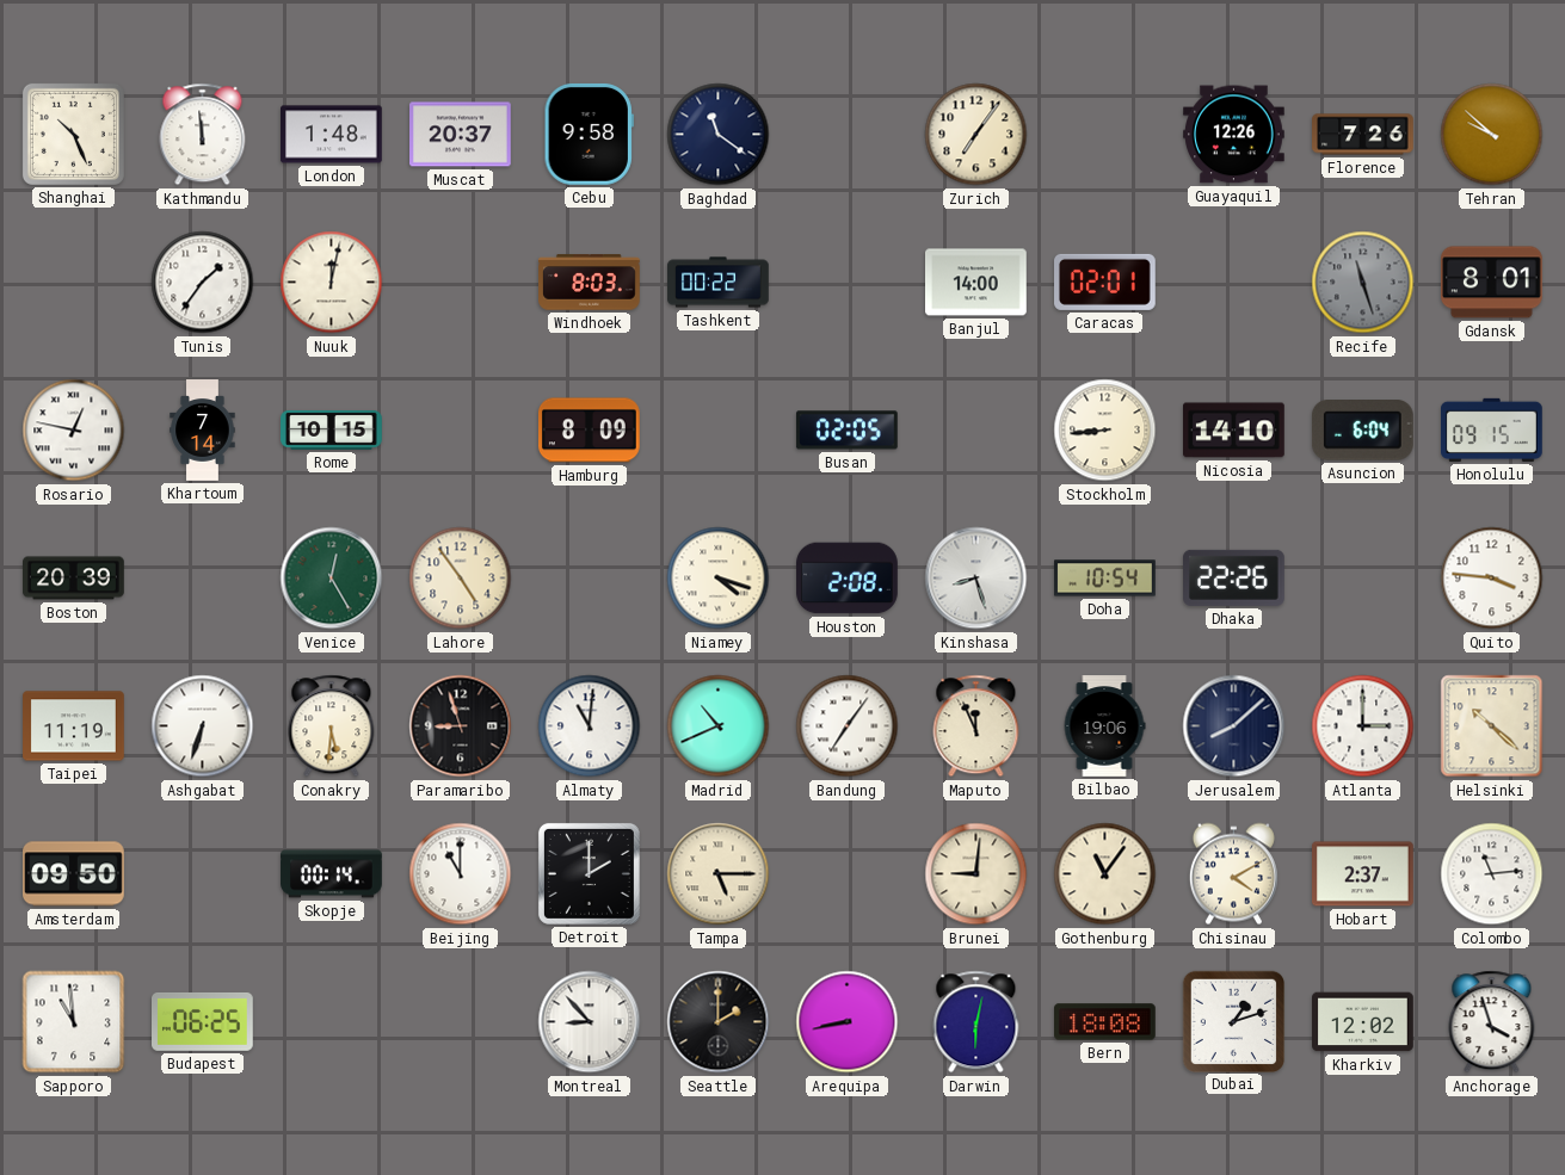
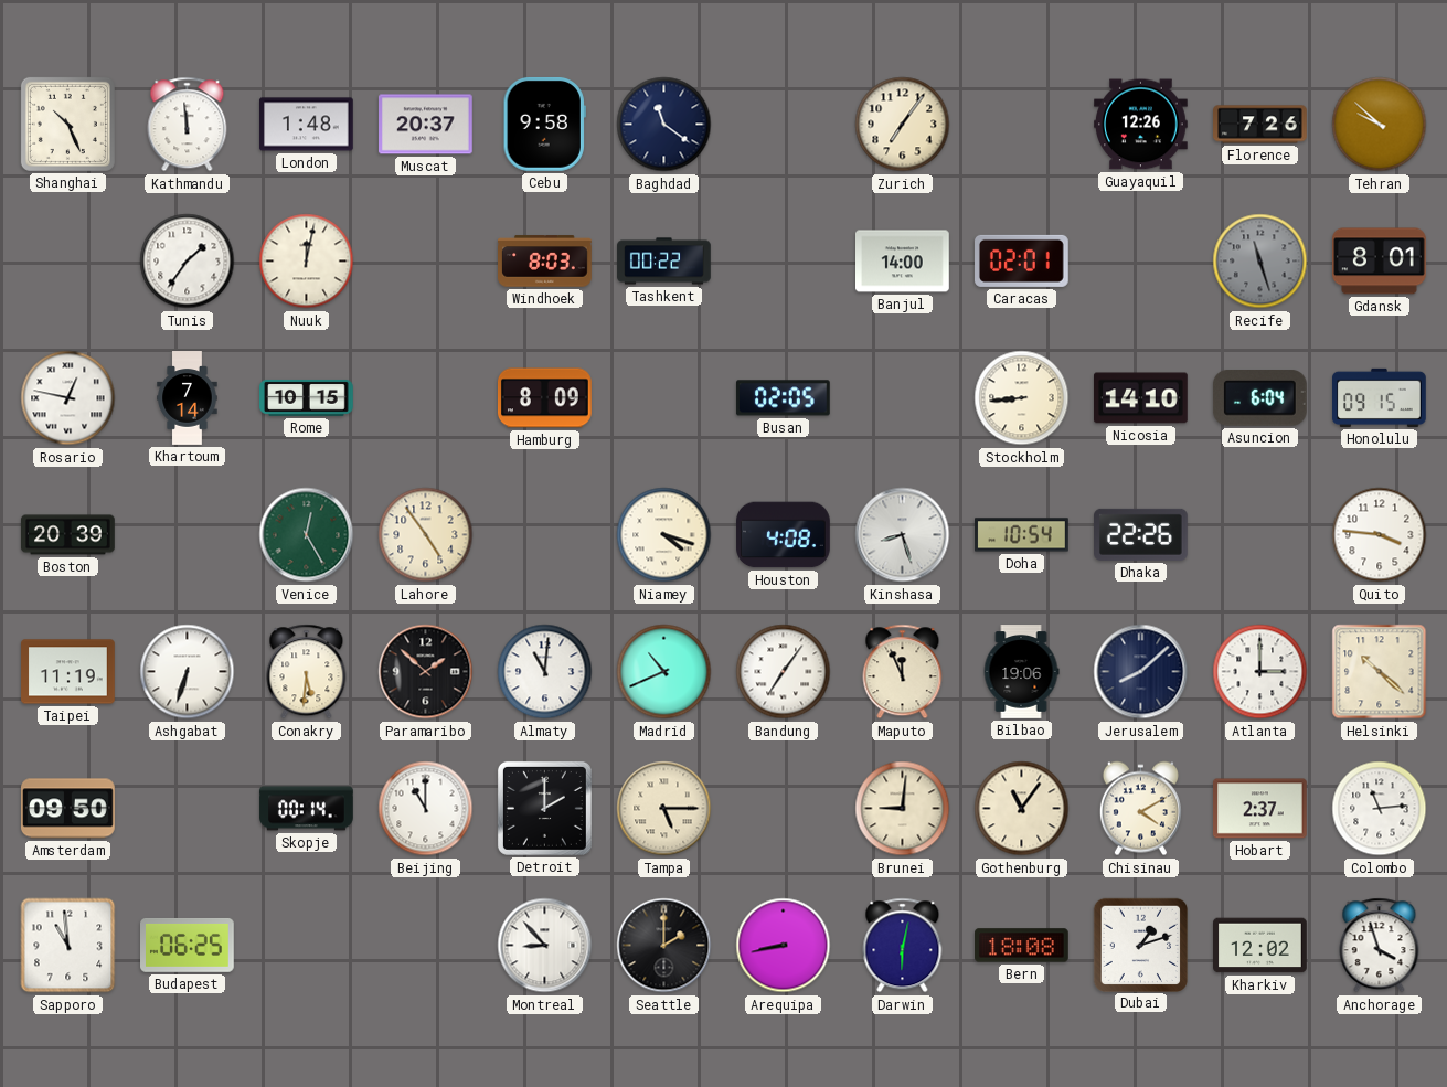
Houston: 2:08 -> 4:08
Paramaribo: 8:57 -> 1:52
